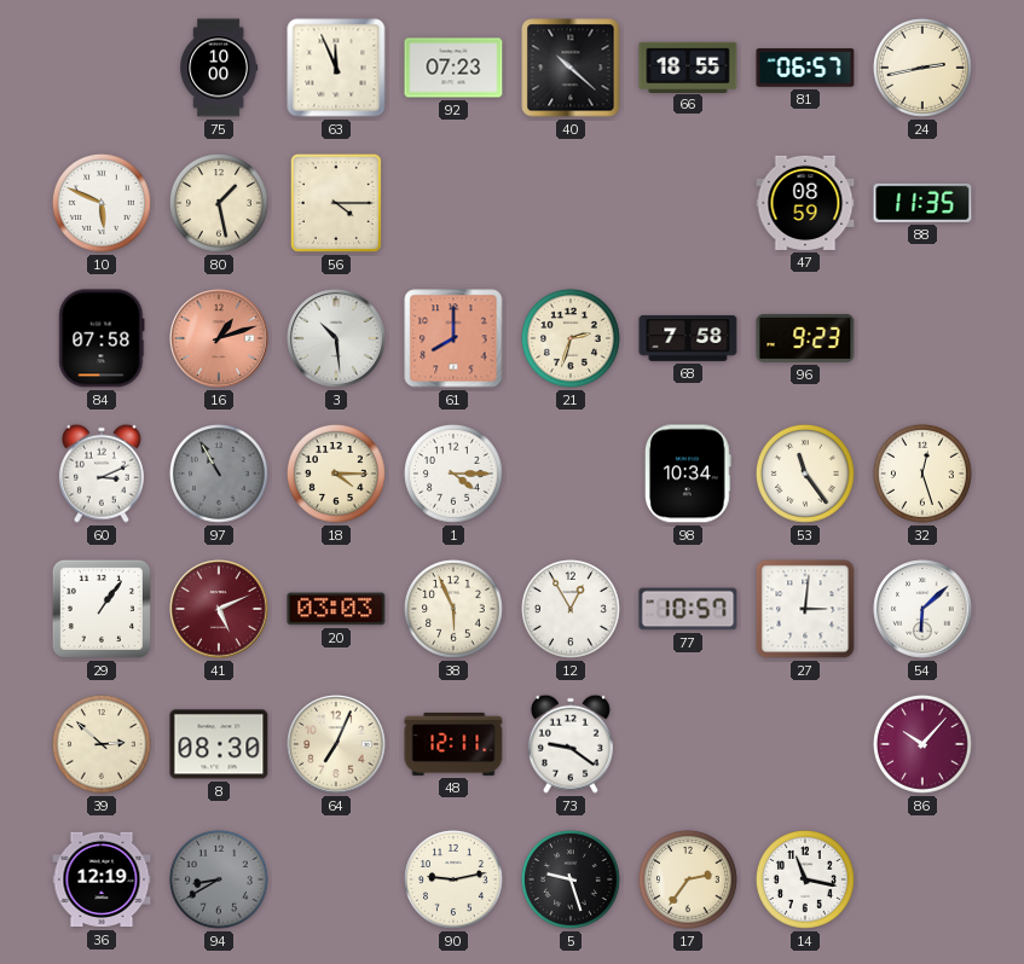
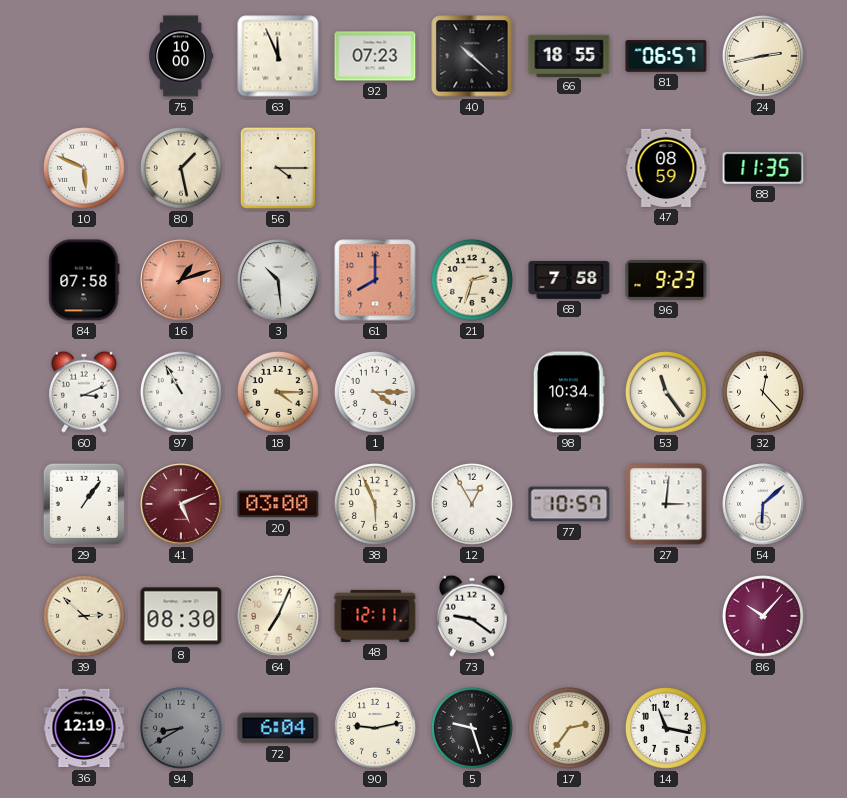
97 dial: grey -> white
32: 12:27 -> 12:23
20: 03:03 -> 03:00
72: none -> 6:04
